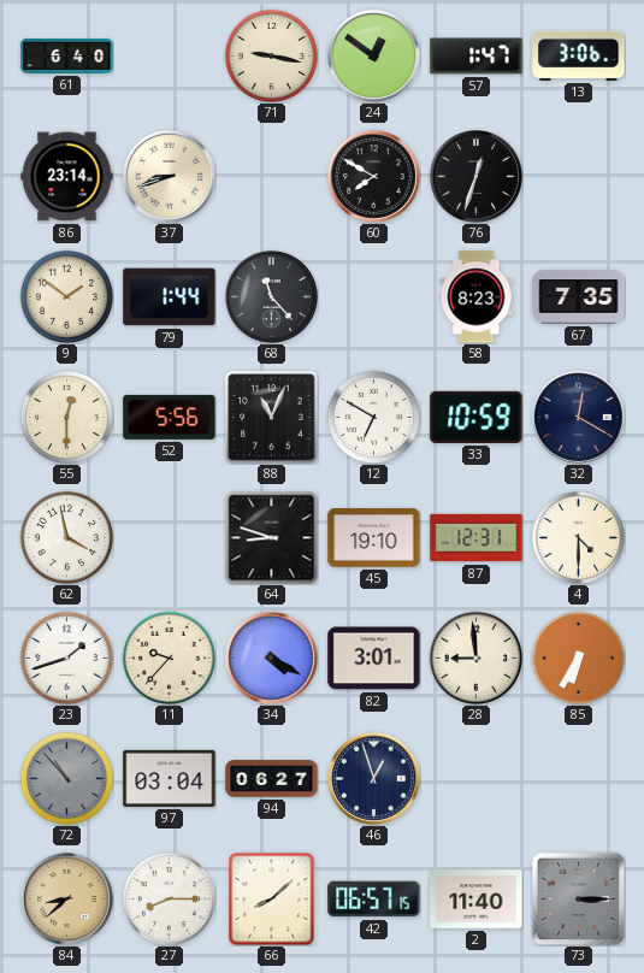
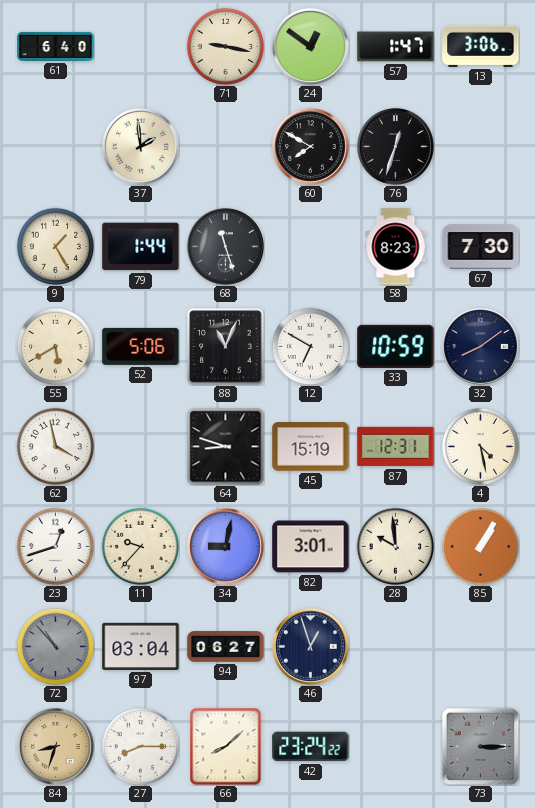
86: 23:14 -> none
37: 8:42 -> 1:59
9: 1:51 -> 1:25
68: 11:23 -> 11:27
67: 7:35 -> 7:30
55: 12:30 -> 5:40
52: 5:56 -> 5:06
32: 12:20 -> 8:09
45: 19:10 -> 15:19
4: 4:30 -> 4:28
23: 1:42 -> 12:42
34: 4:20 -> 9:02
28: 8:59 -> 9:59
85: 6:35 -> 1:05
84: 8:38 -> 8:33
42: 06:57 -> 23:24
2: 11:40 -> none
